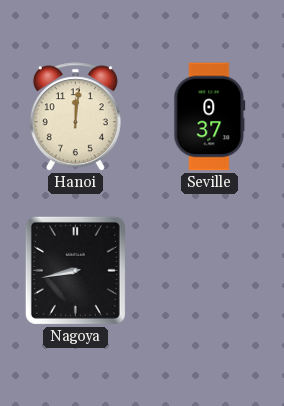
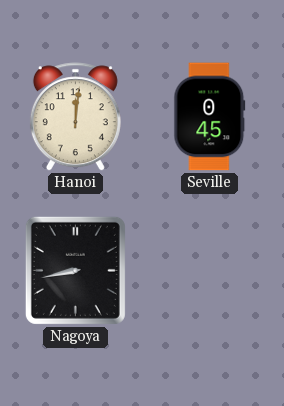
Seville: 0:37 -> 0:45
